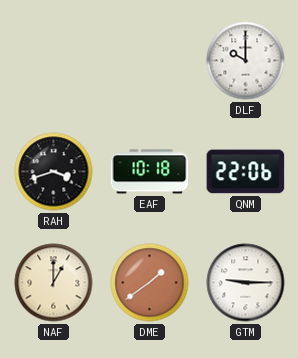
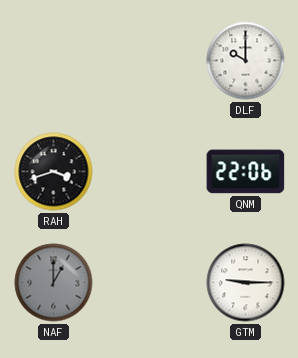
EAF: 10:18 -> none
NAF dial: cream -> grey
DME: 1:39 -> none
